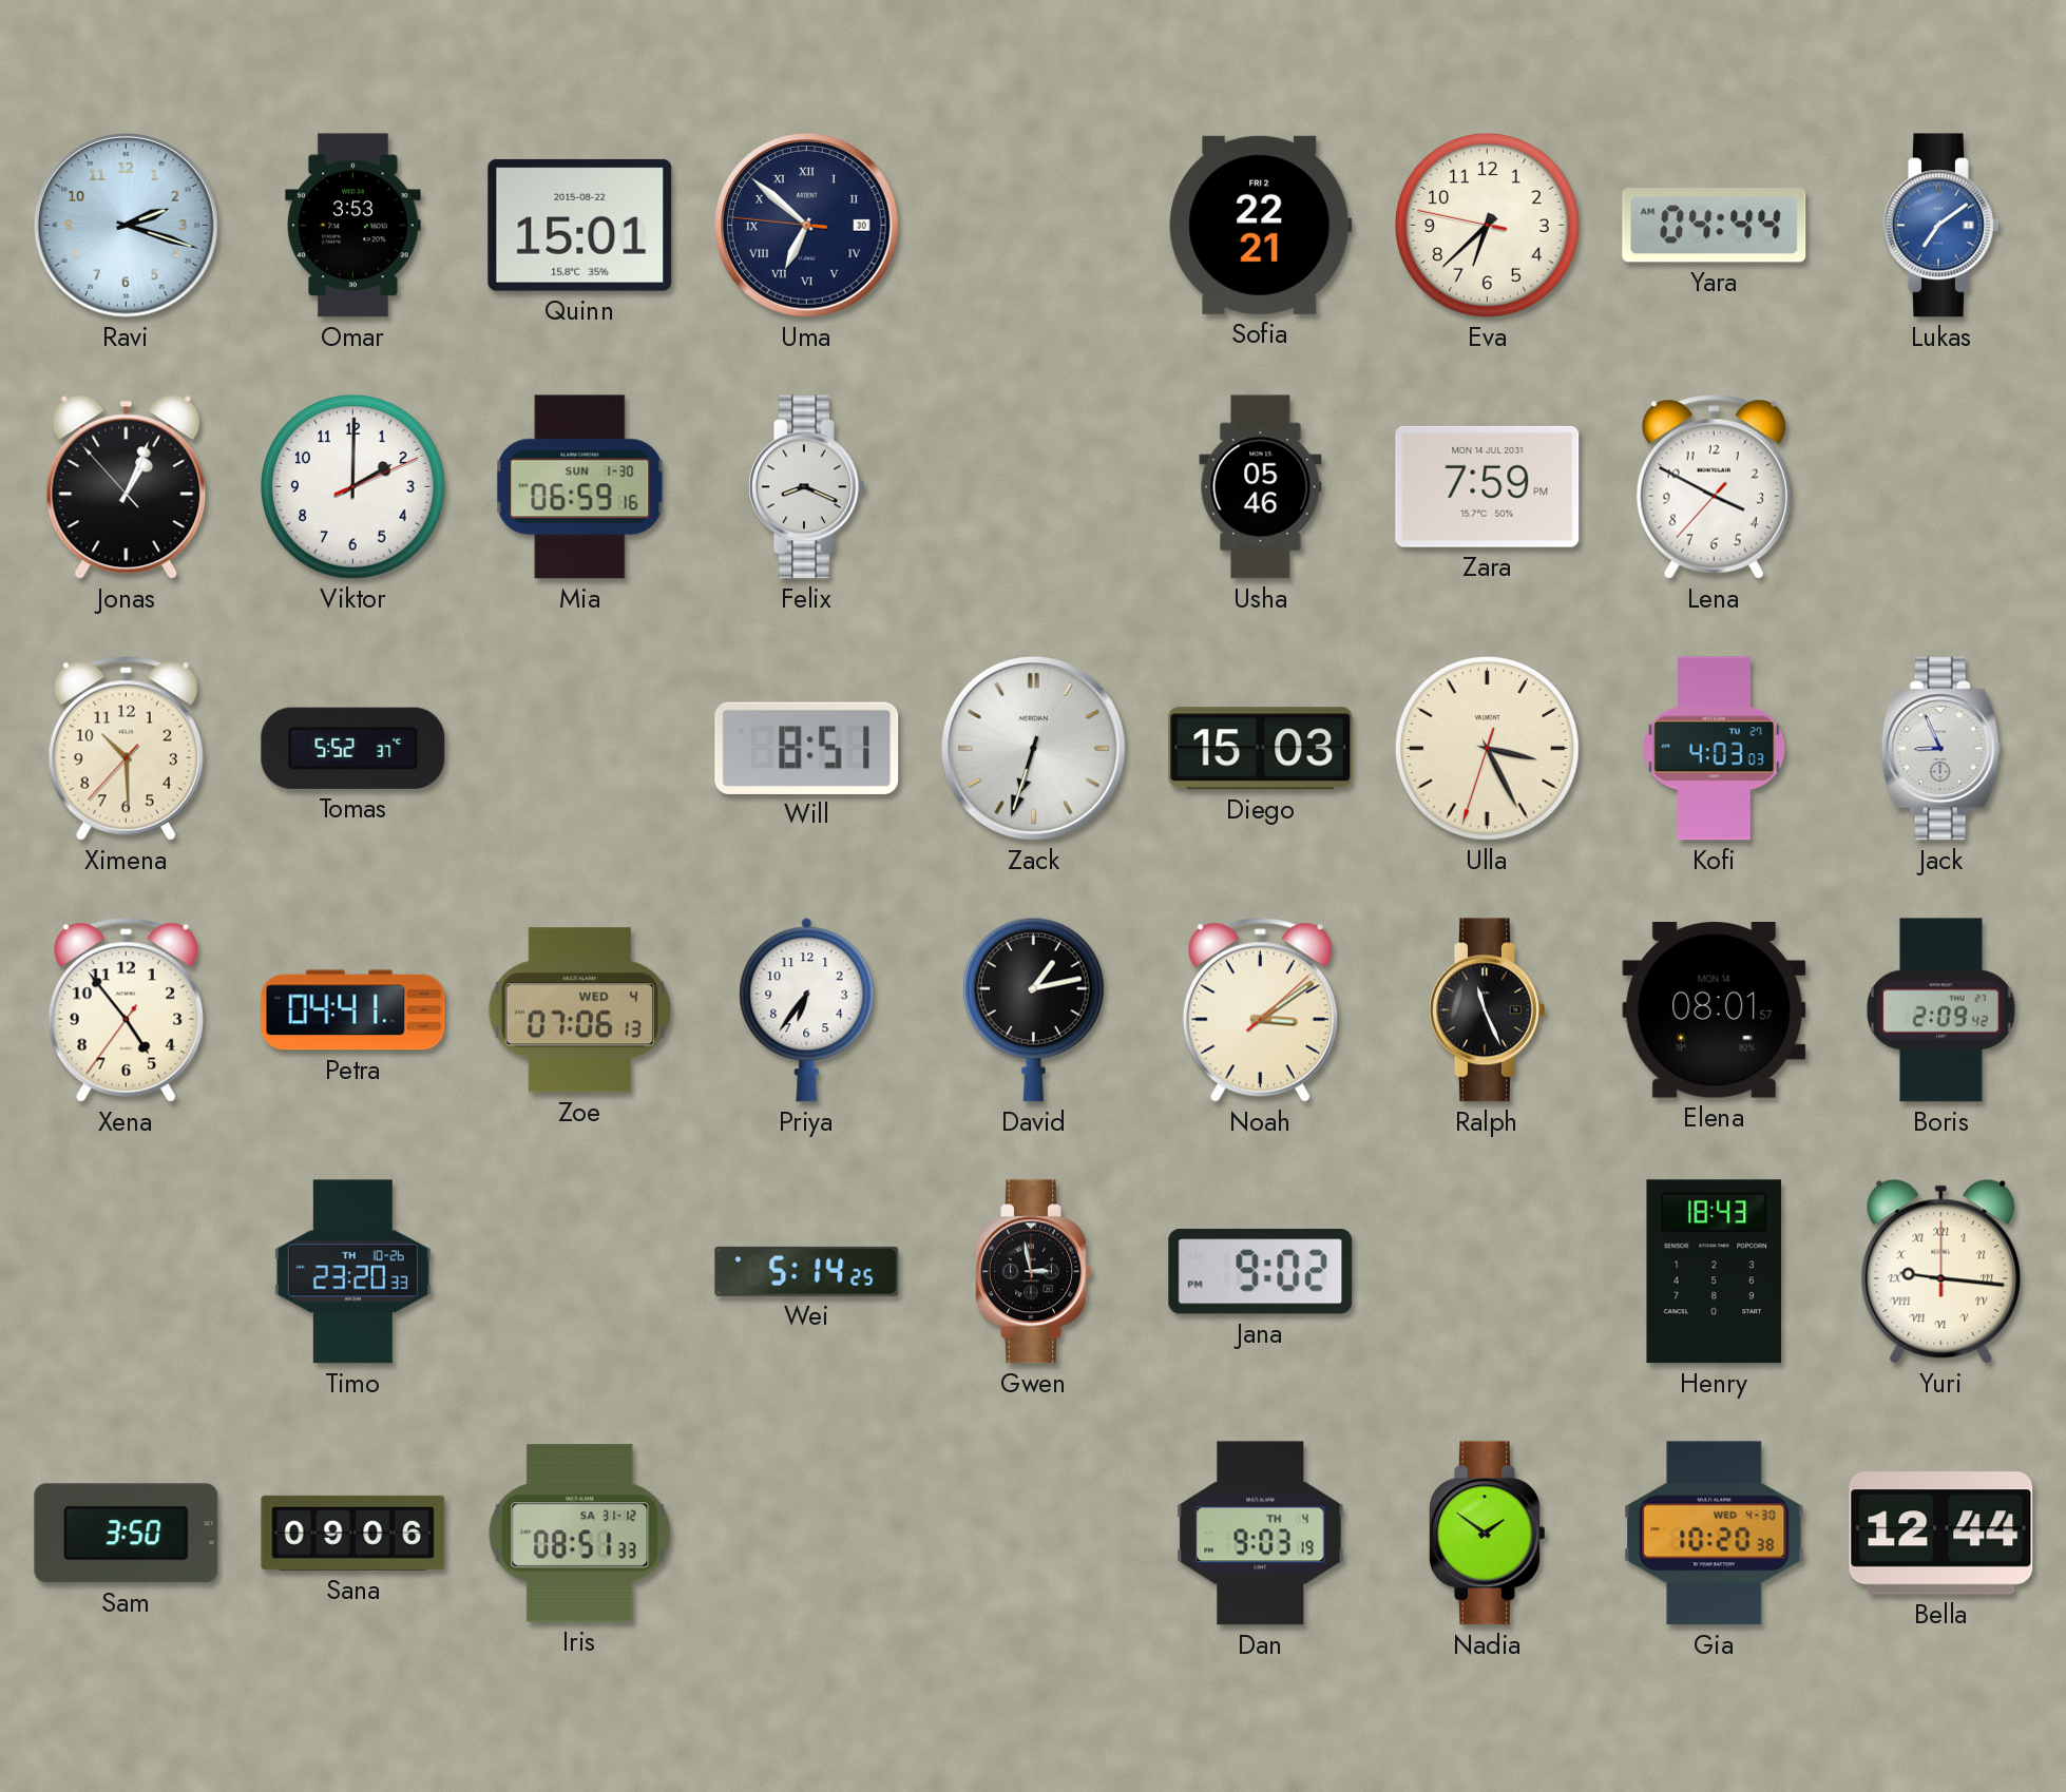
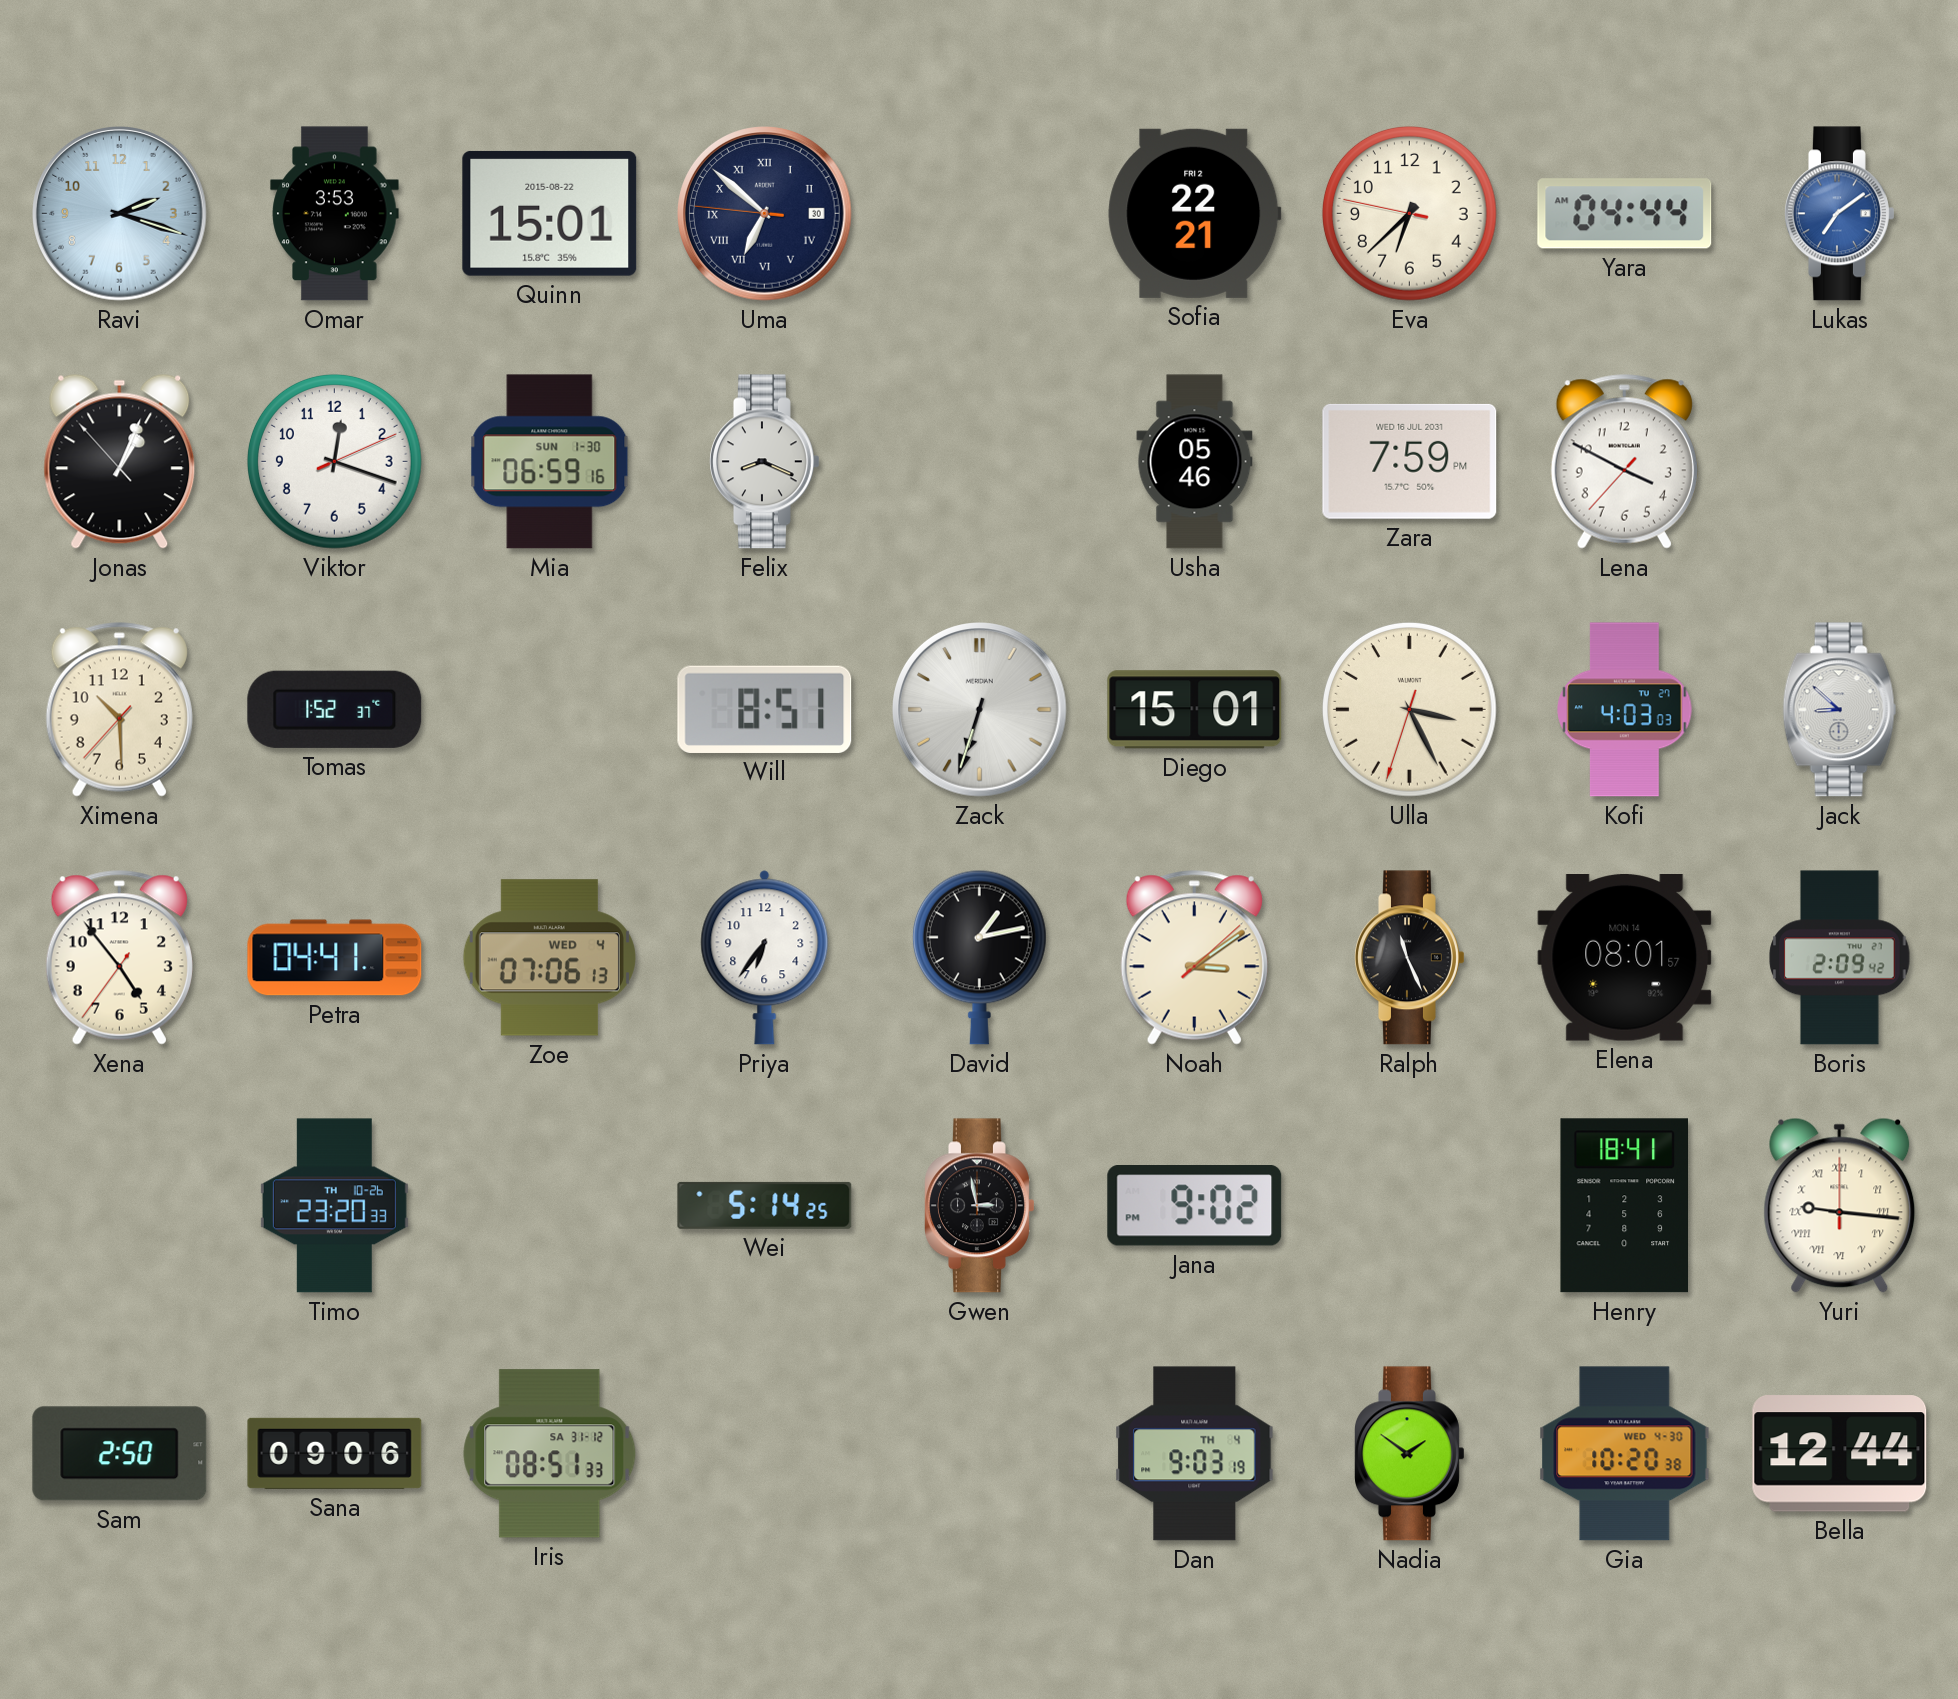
Viktor: 2:00 -> 12:18
Zara date: MON 14 JUL 2031 -> WED 16 JUL 2031
Tomas: 5:52 -> 1:52
Diego: 15:03 -> 15:01
Jack: 8:56 -> 8:52
Henry: 18:43 -> 18:41
Sam: 3:50 -> 2:50
